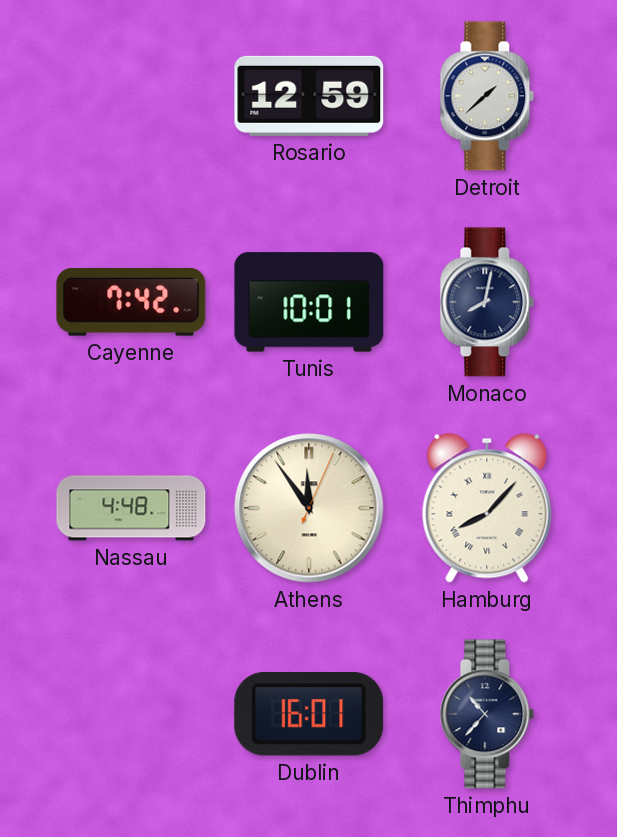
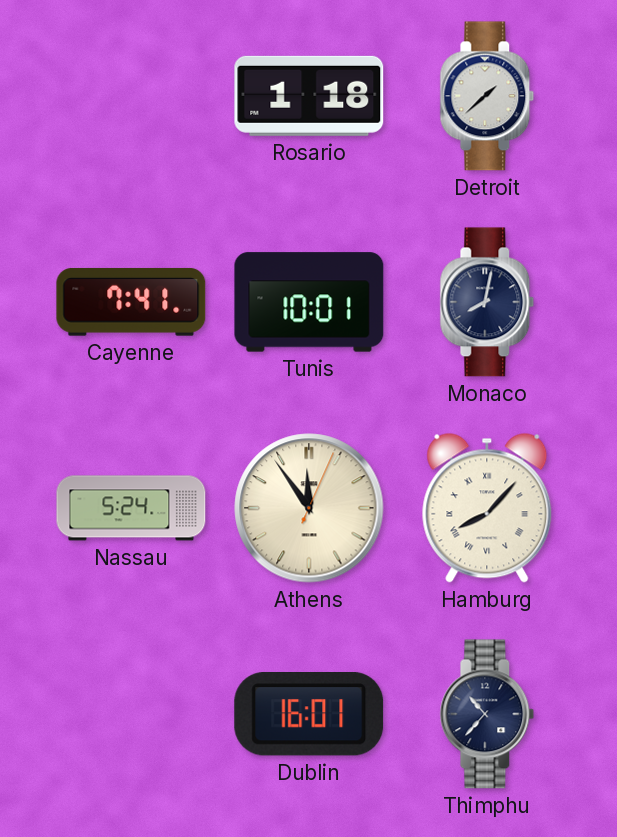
Rosario: 12:59 -> 1:18
Cayenne: 7:42 -> 7:41
Nassau: 4:48 -> 5:24
